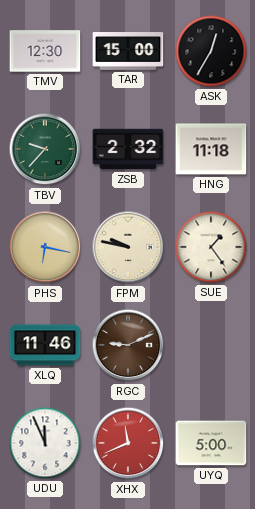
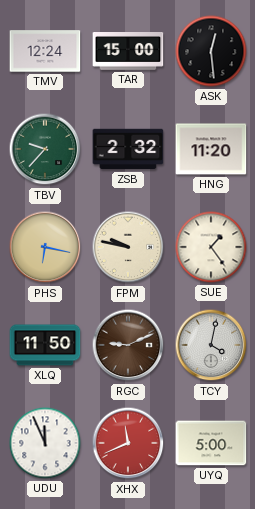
TMV: 12:30 -> 12:24
ASK: 12:35 -> 12:29
HNG: 11:18 -> 11:20
XLQ: 11:46 -> 11:50
TCY: none -> 4:02
